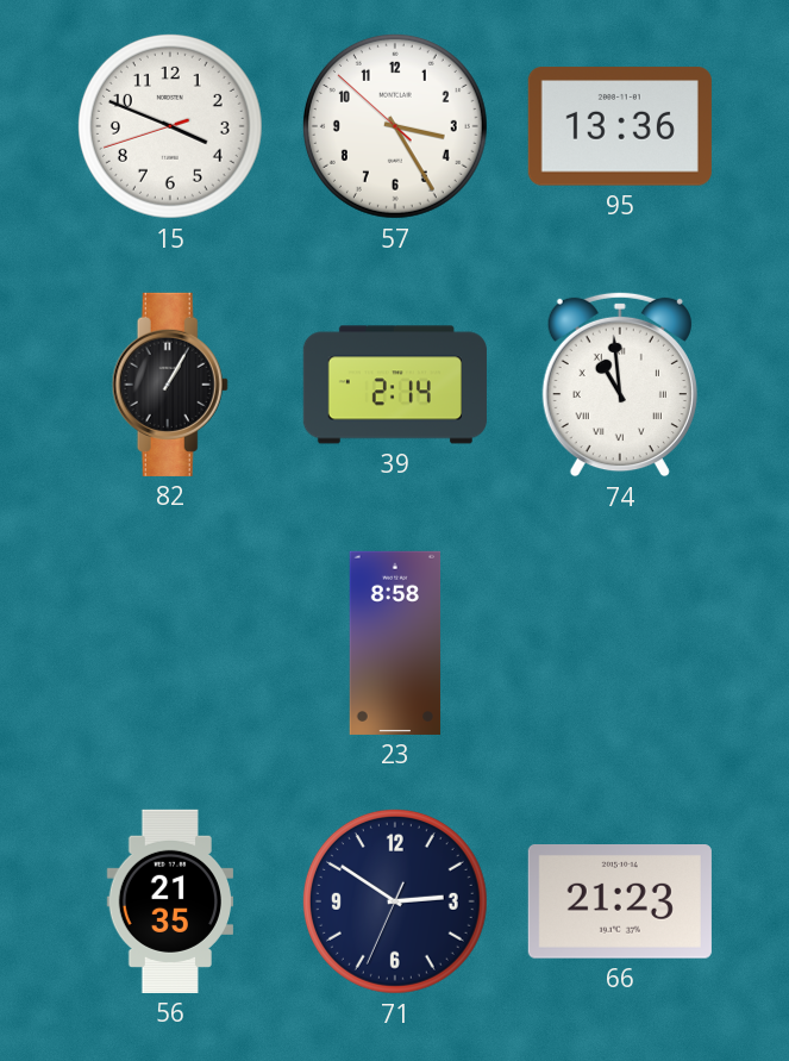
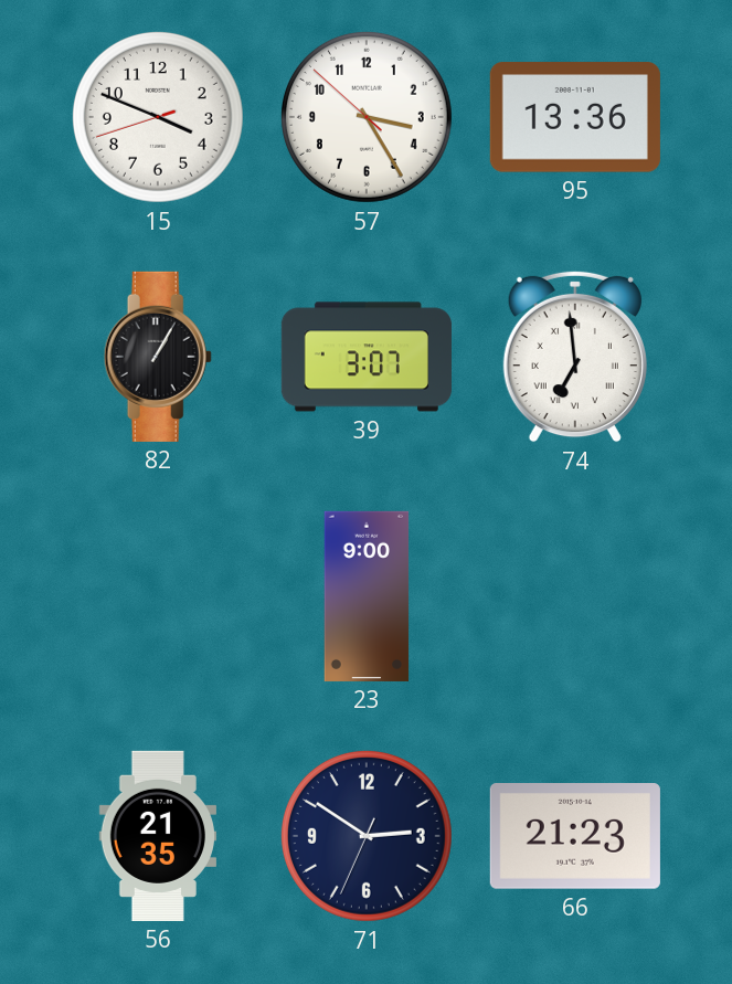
39: 2:14 -> 3:07
74: 10:59 -> 6:59
23: 8:58 -> 9:00
